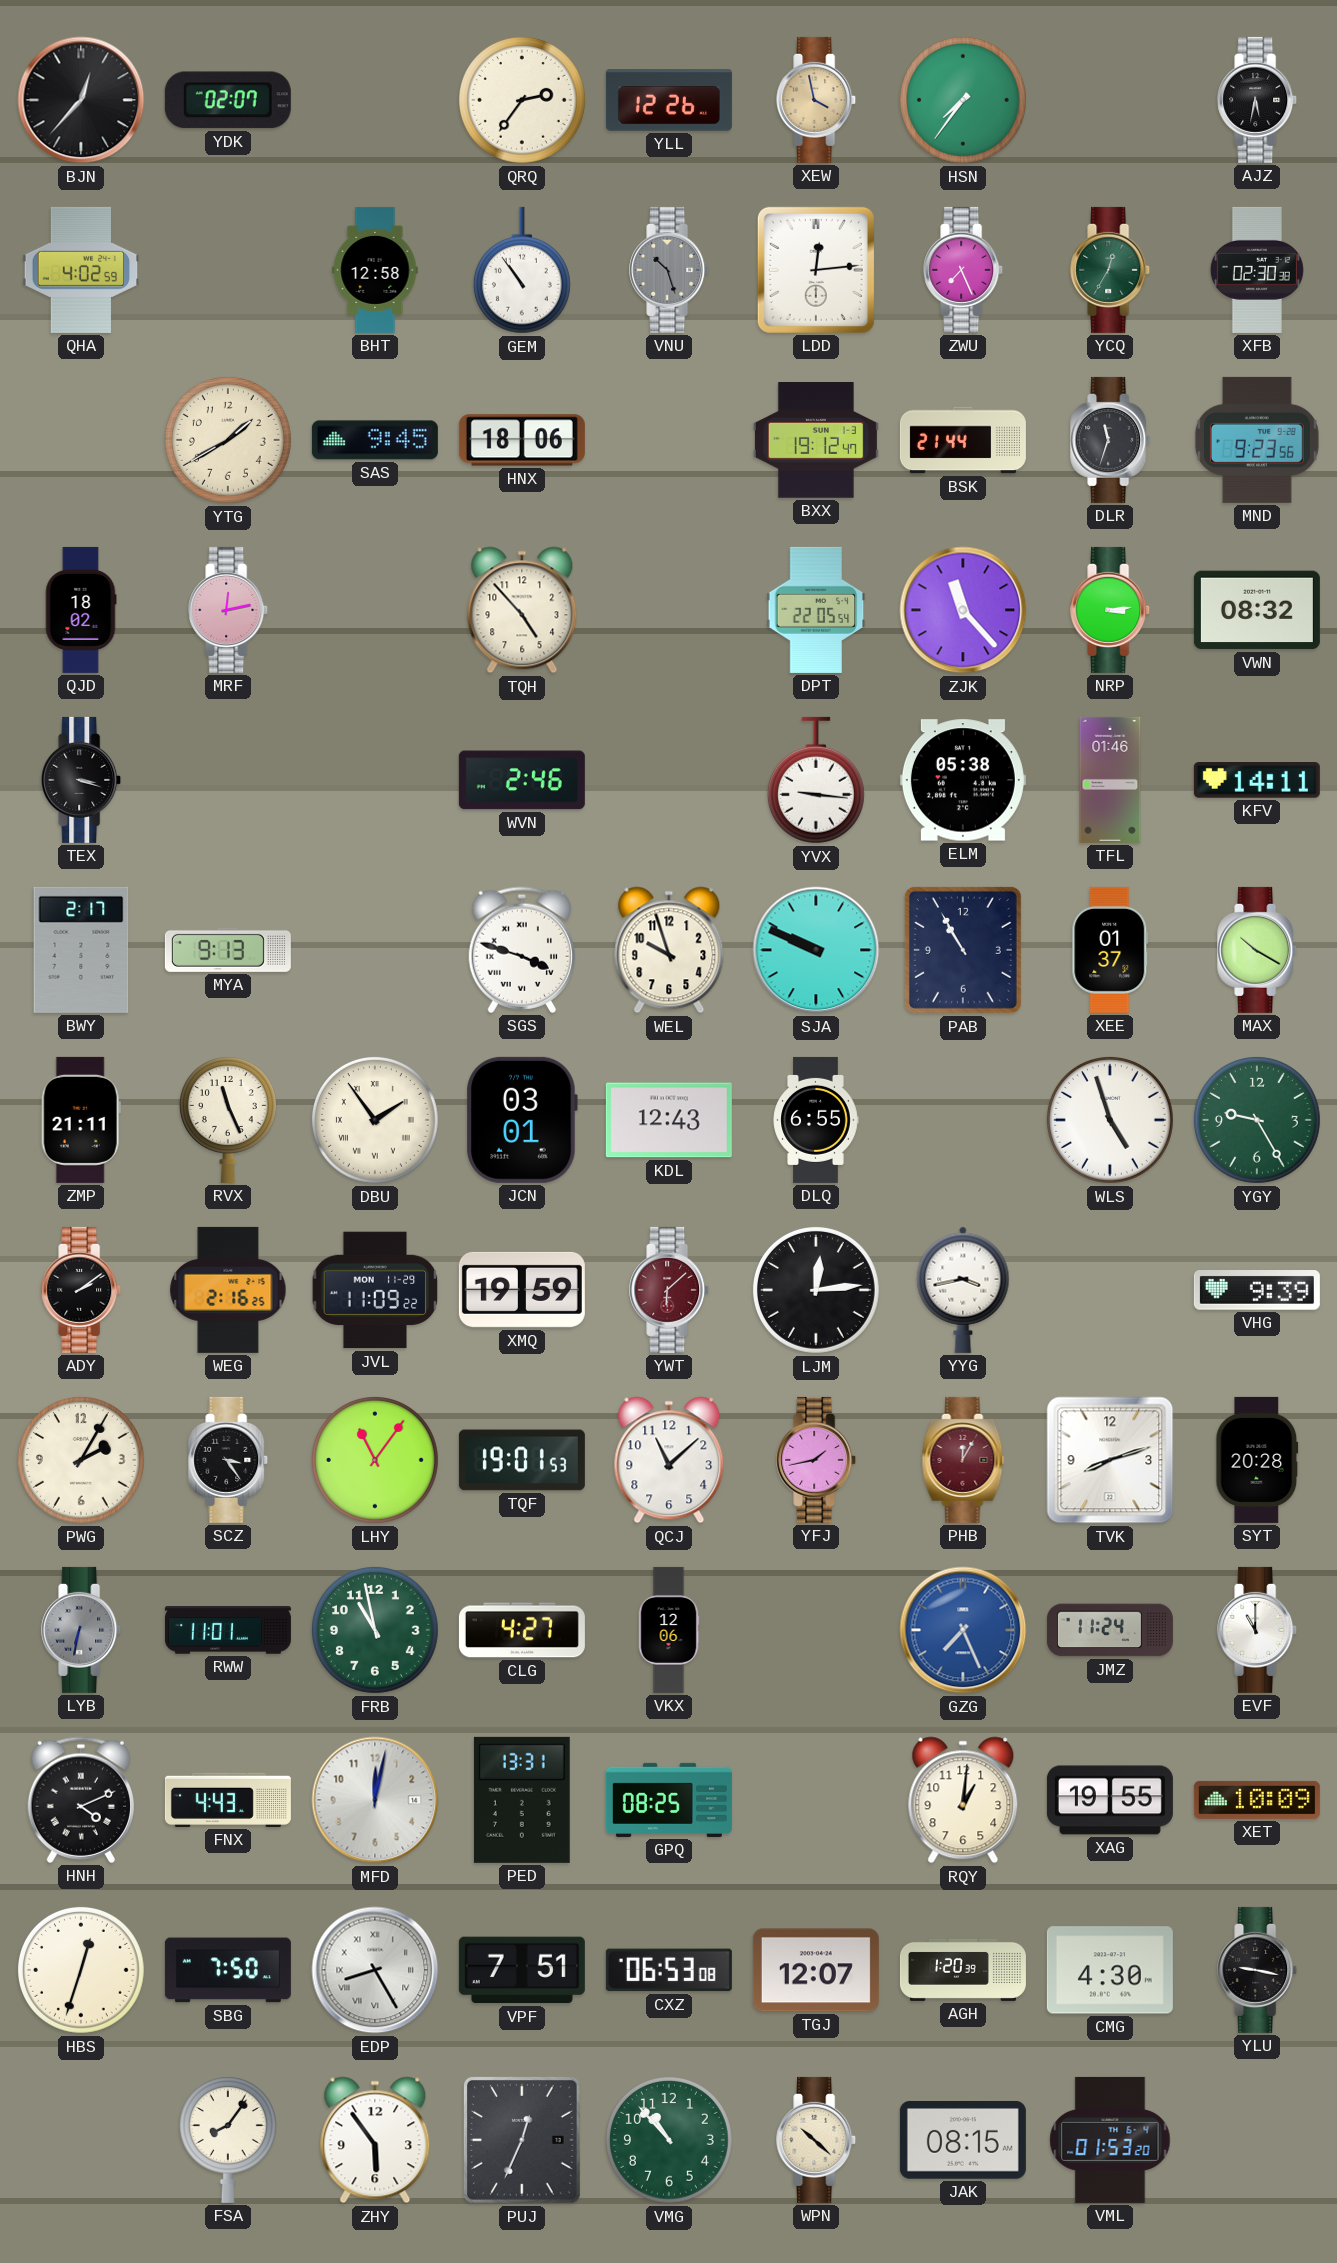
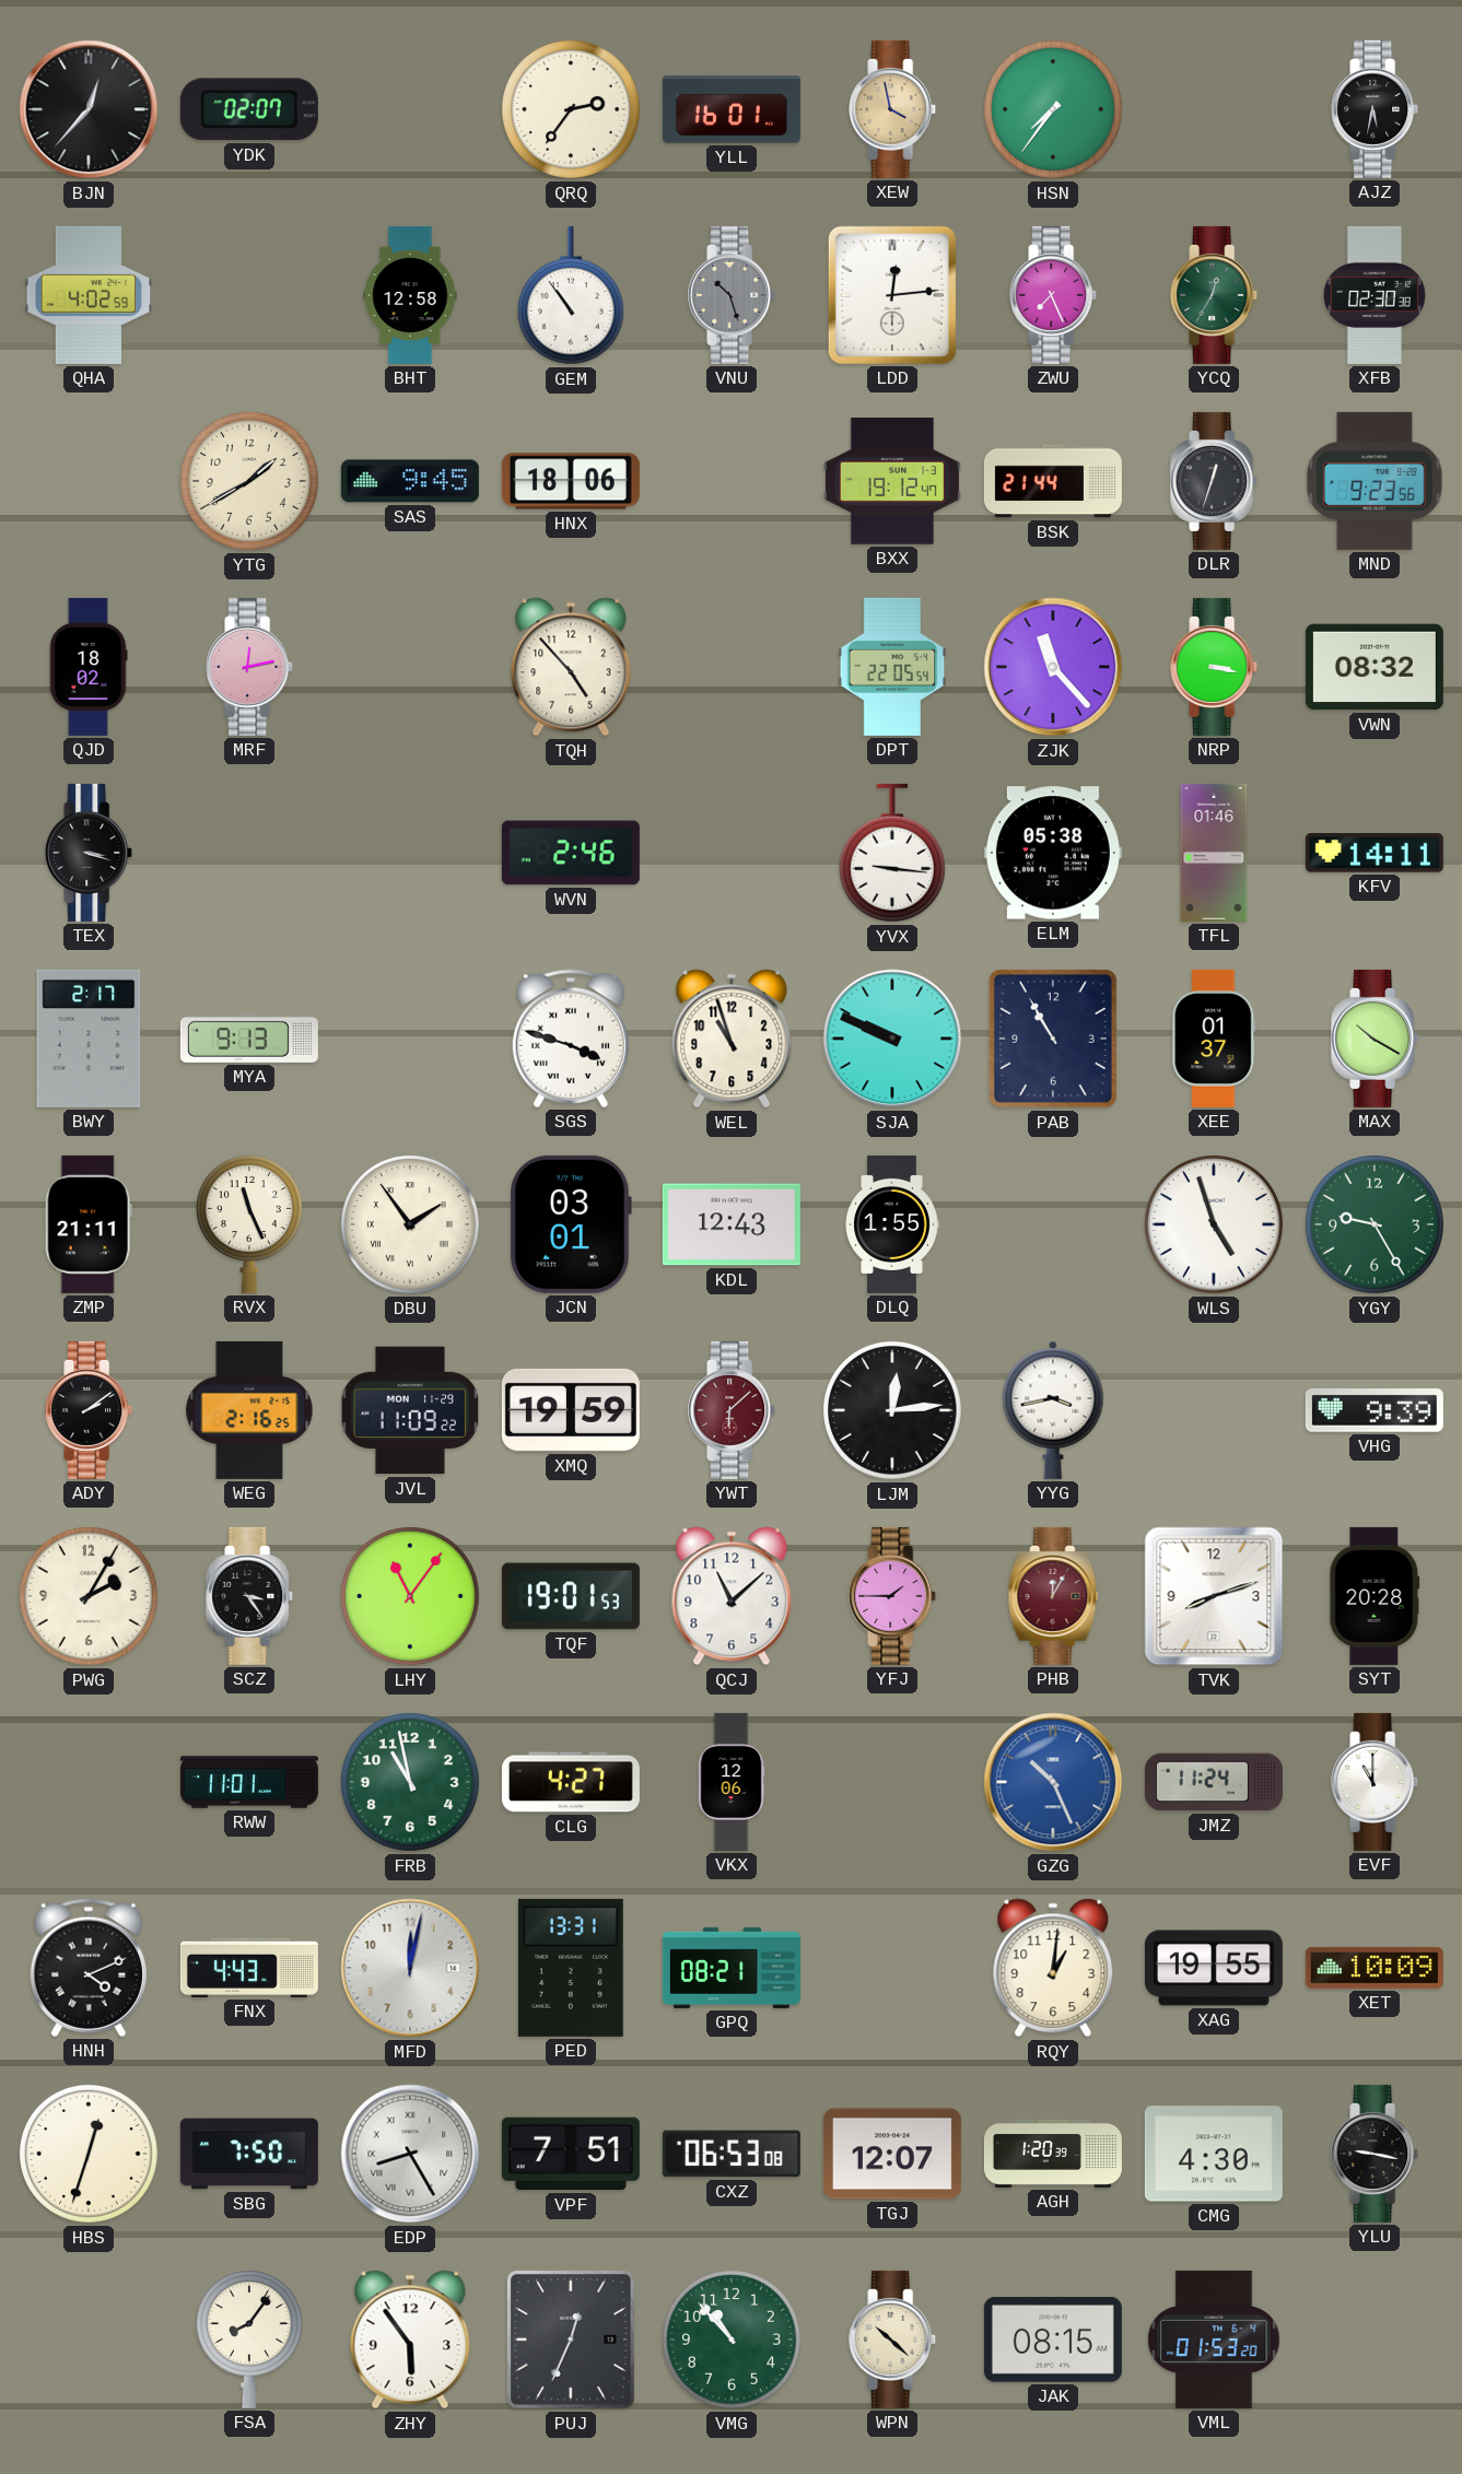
YLL: 12:26 -> 16:01
DLR: 11:33 -> 12:33
NRP: 3:14 -> 3:17
WEL: 9:57 -> 10:57
DLQ: 6:55 -> 1:55
YFJ: 1:43 -> 1:45
LYB: 6:32 -> none
GZG: 7:26 -> 10:26
GPQ: 08:25 -> 08:21
